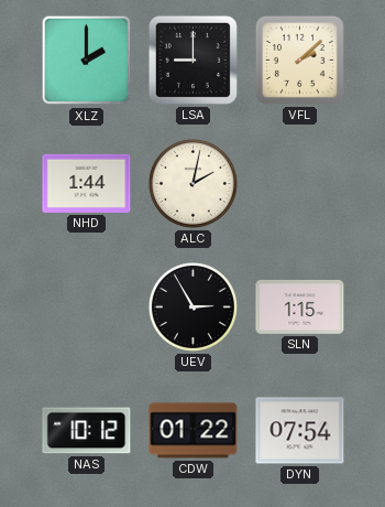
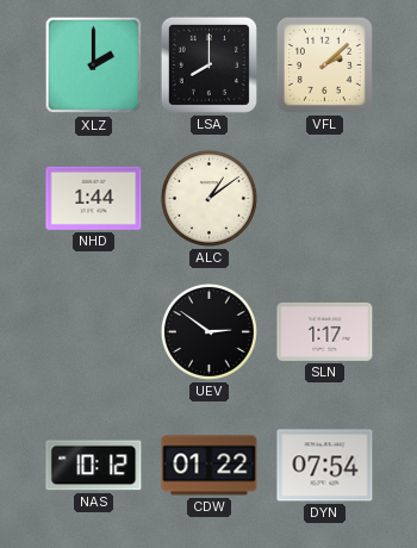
LSA: 9:00 -> 8:00
ALC: 2:02 -> 1:09
UEV: 2:55 -> 2:51
SLN: 1:15 -> 1:17
